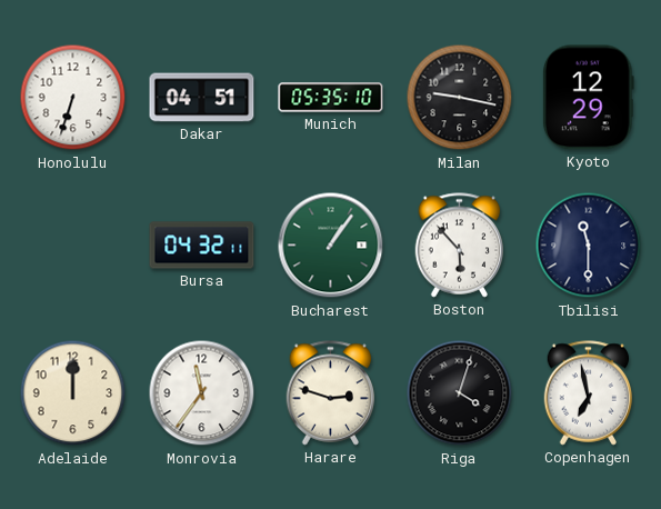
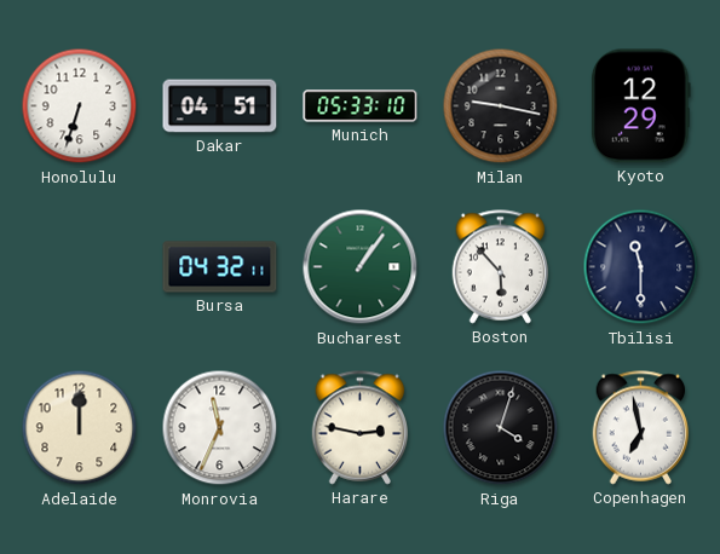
Munich: 05:35 -> 05:33
Monrovia: 11:36 -> 11:34
Harare: 2:48 -> 2:47
